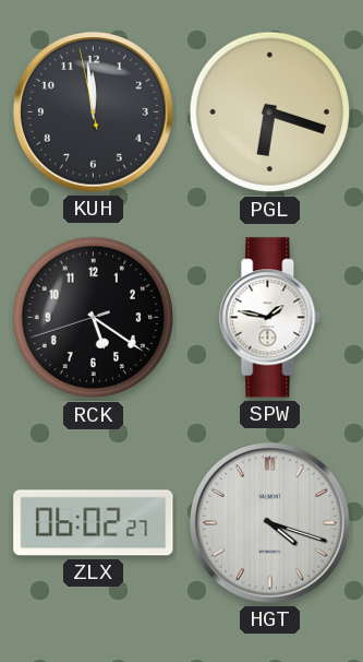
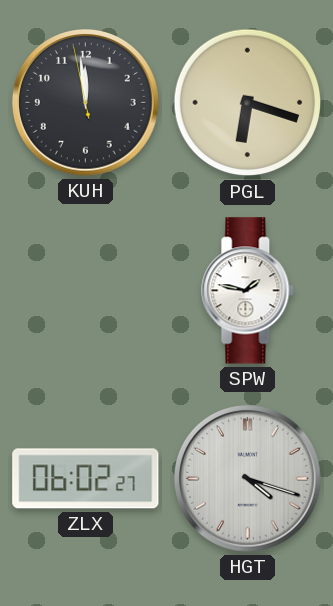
RCK: 5:20 -> none
